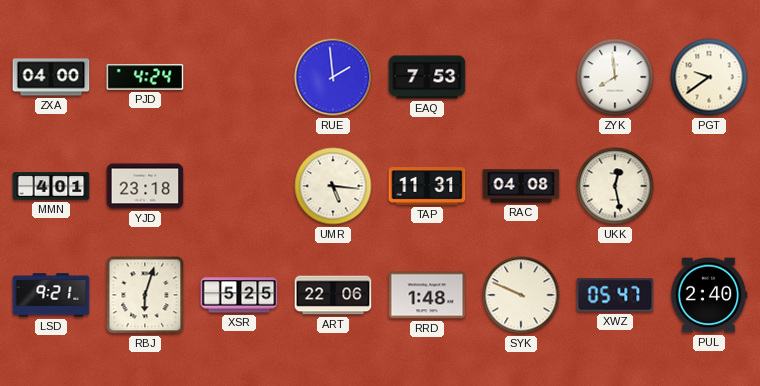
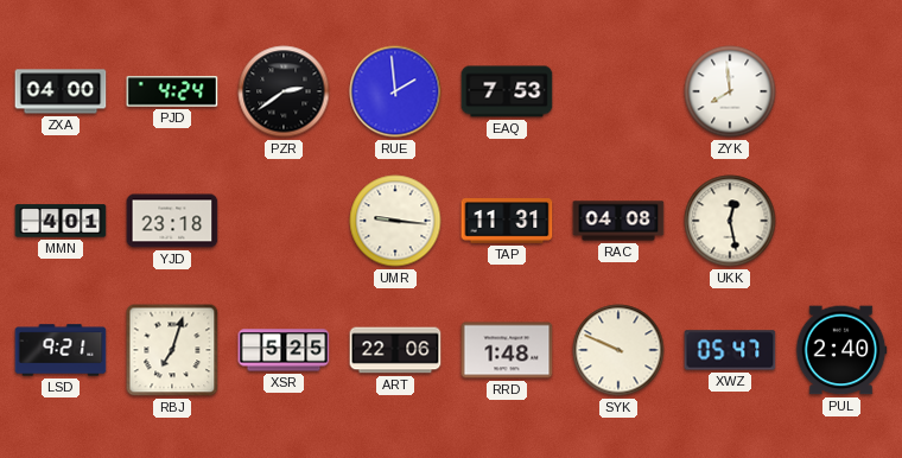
PZR: none -> 2:39
PGT: 9:39 -> none
UMR: 5:16 -> 9:16
RBJ: 6:03 -> 7:03
